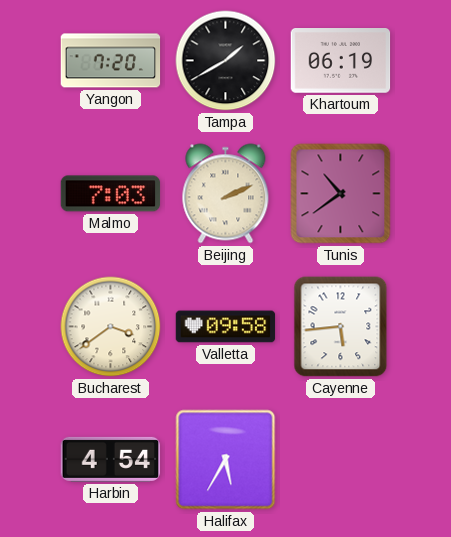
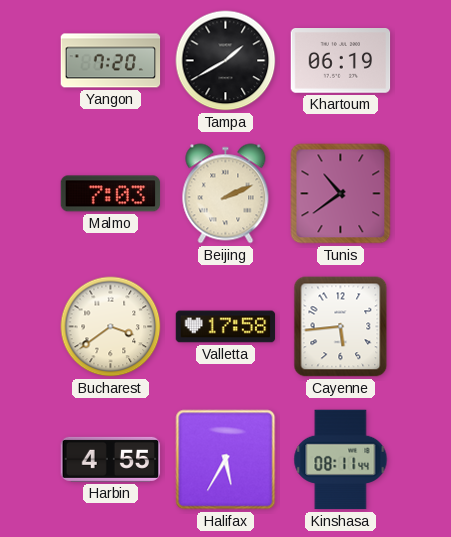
Valletta: 09:58 -> 17:58
Harbin: 4:54 -> 4:55
Kinshasa: none -> 08:11
